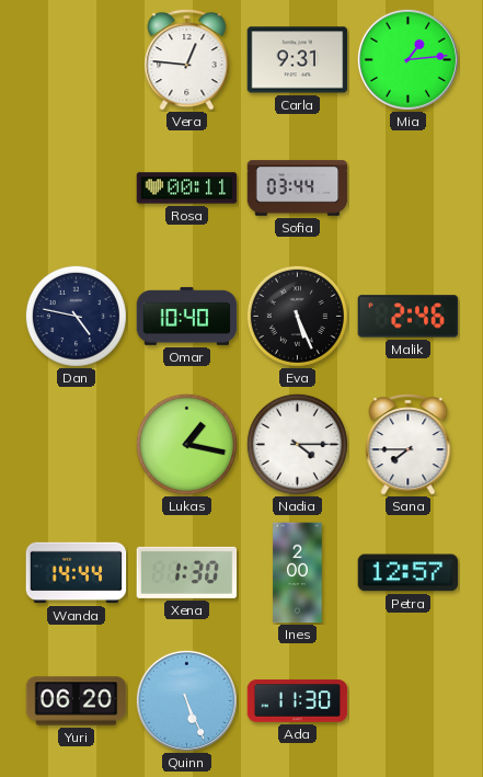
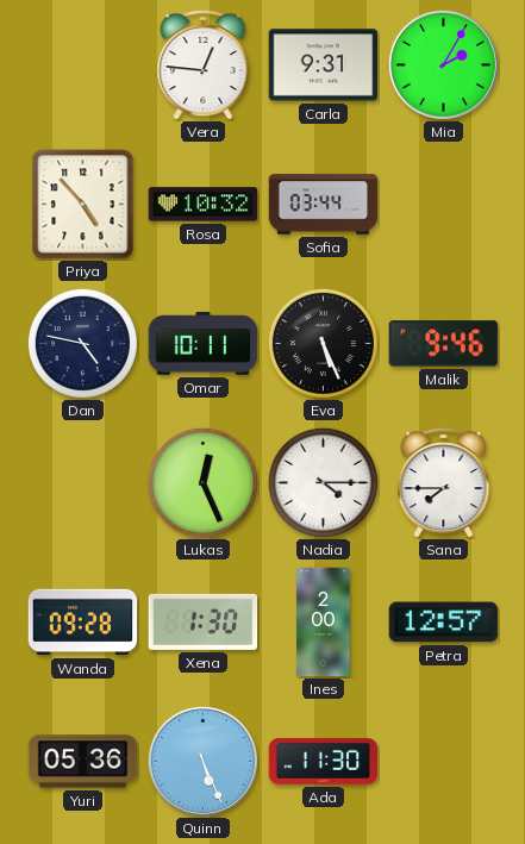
Mia: 1:14 -> 2:05
Priya: none -> 4:53
Rosa: 00:11 -> 10:32
Omar: 10:40 -> 10:11
Malik: 2:46 -> 9:46
Lukas: 1:17 -> 12:26
Wanda: 14:44 -> 09:28
Yuri: 06:20 -> 05:36
